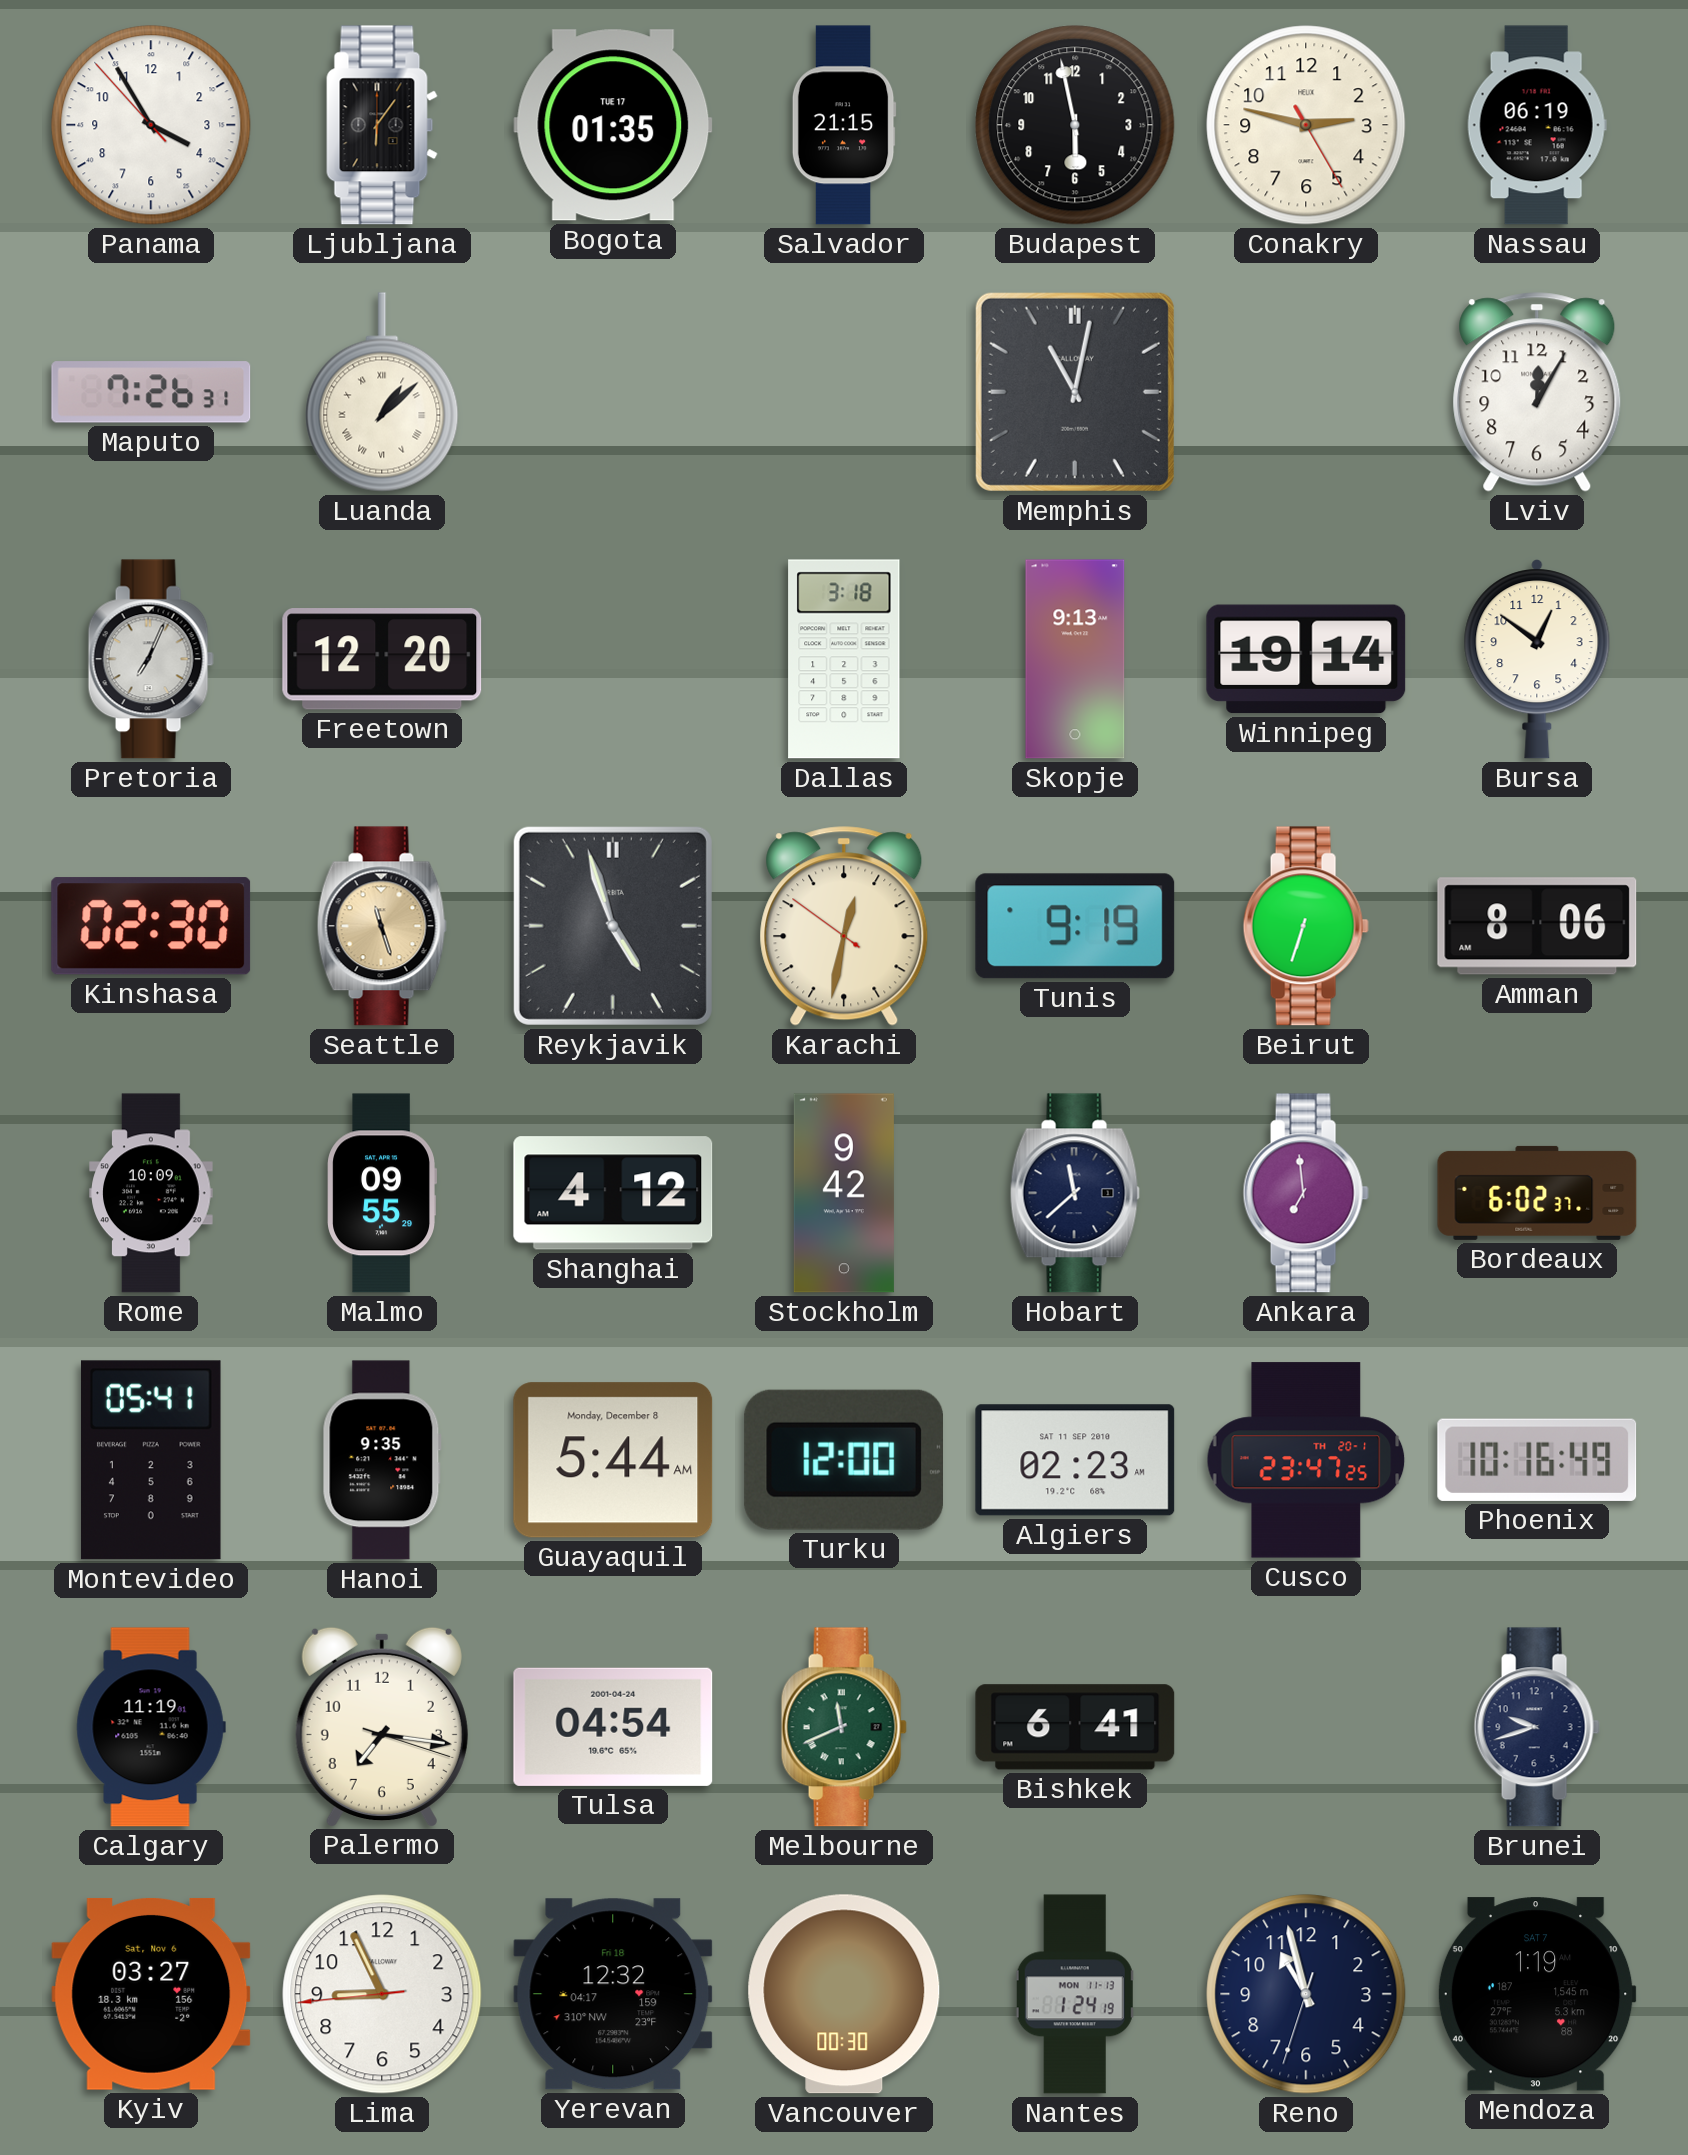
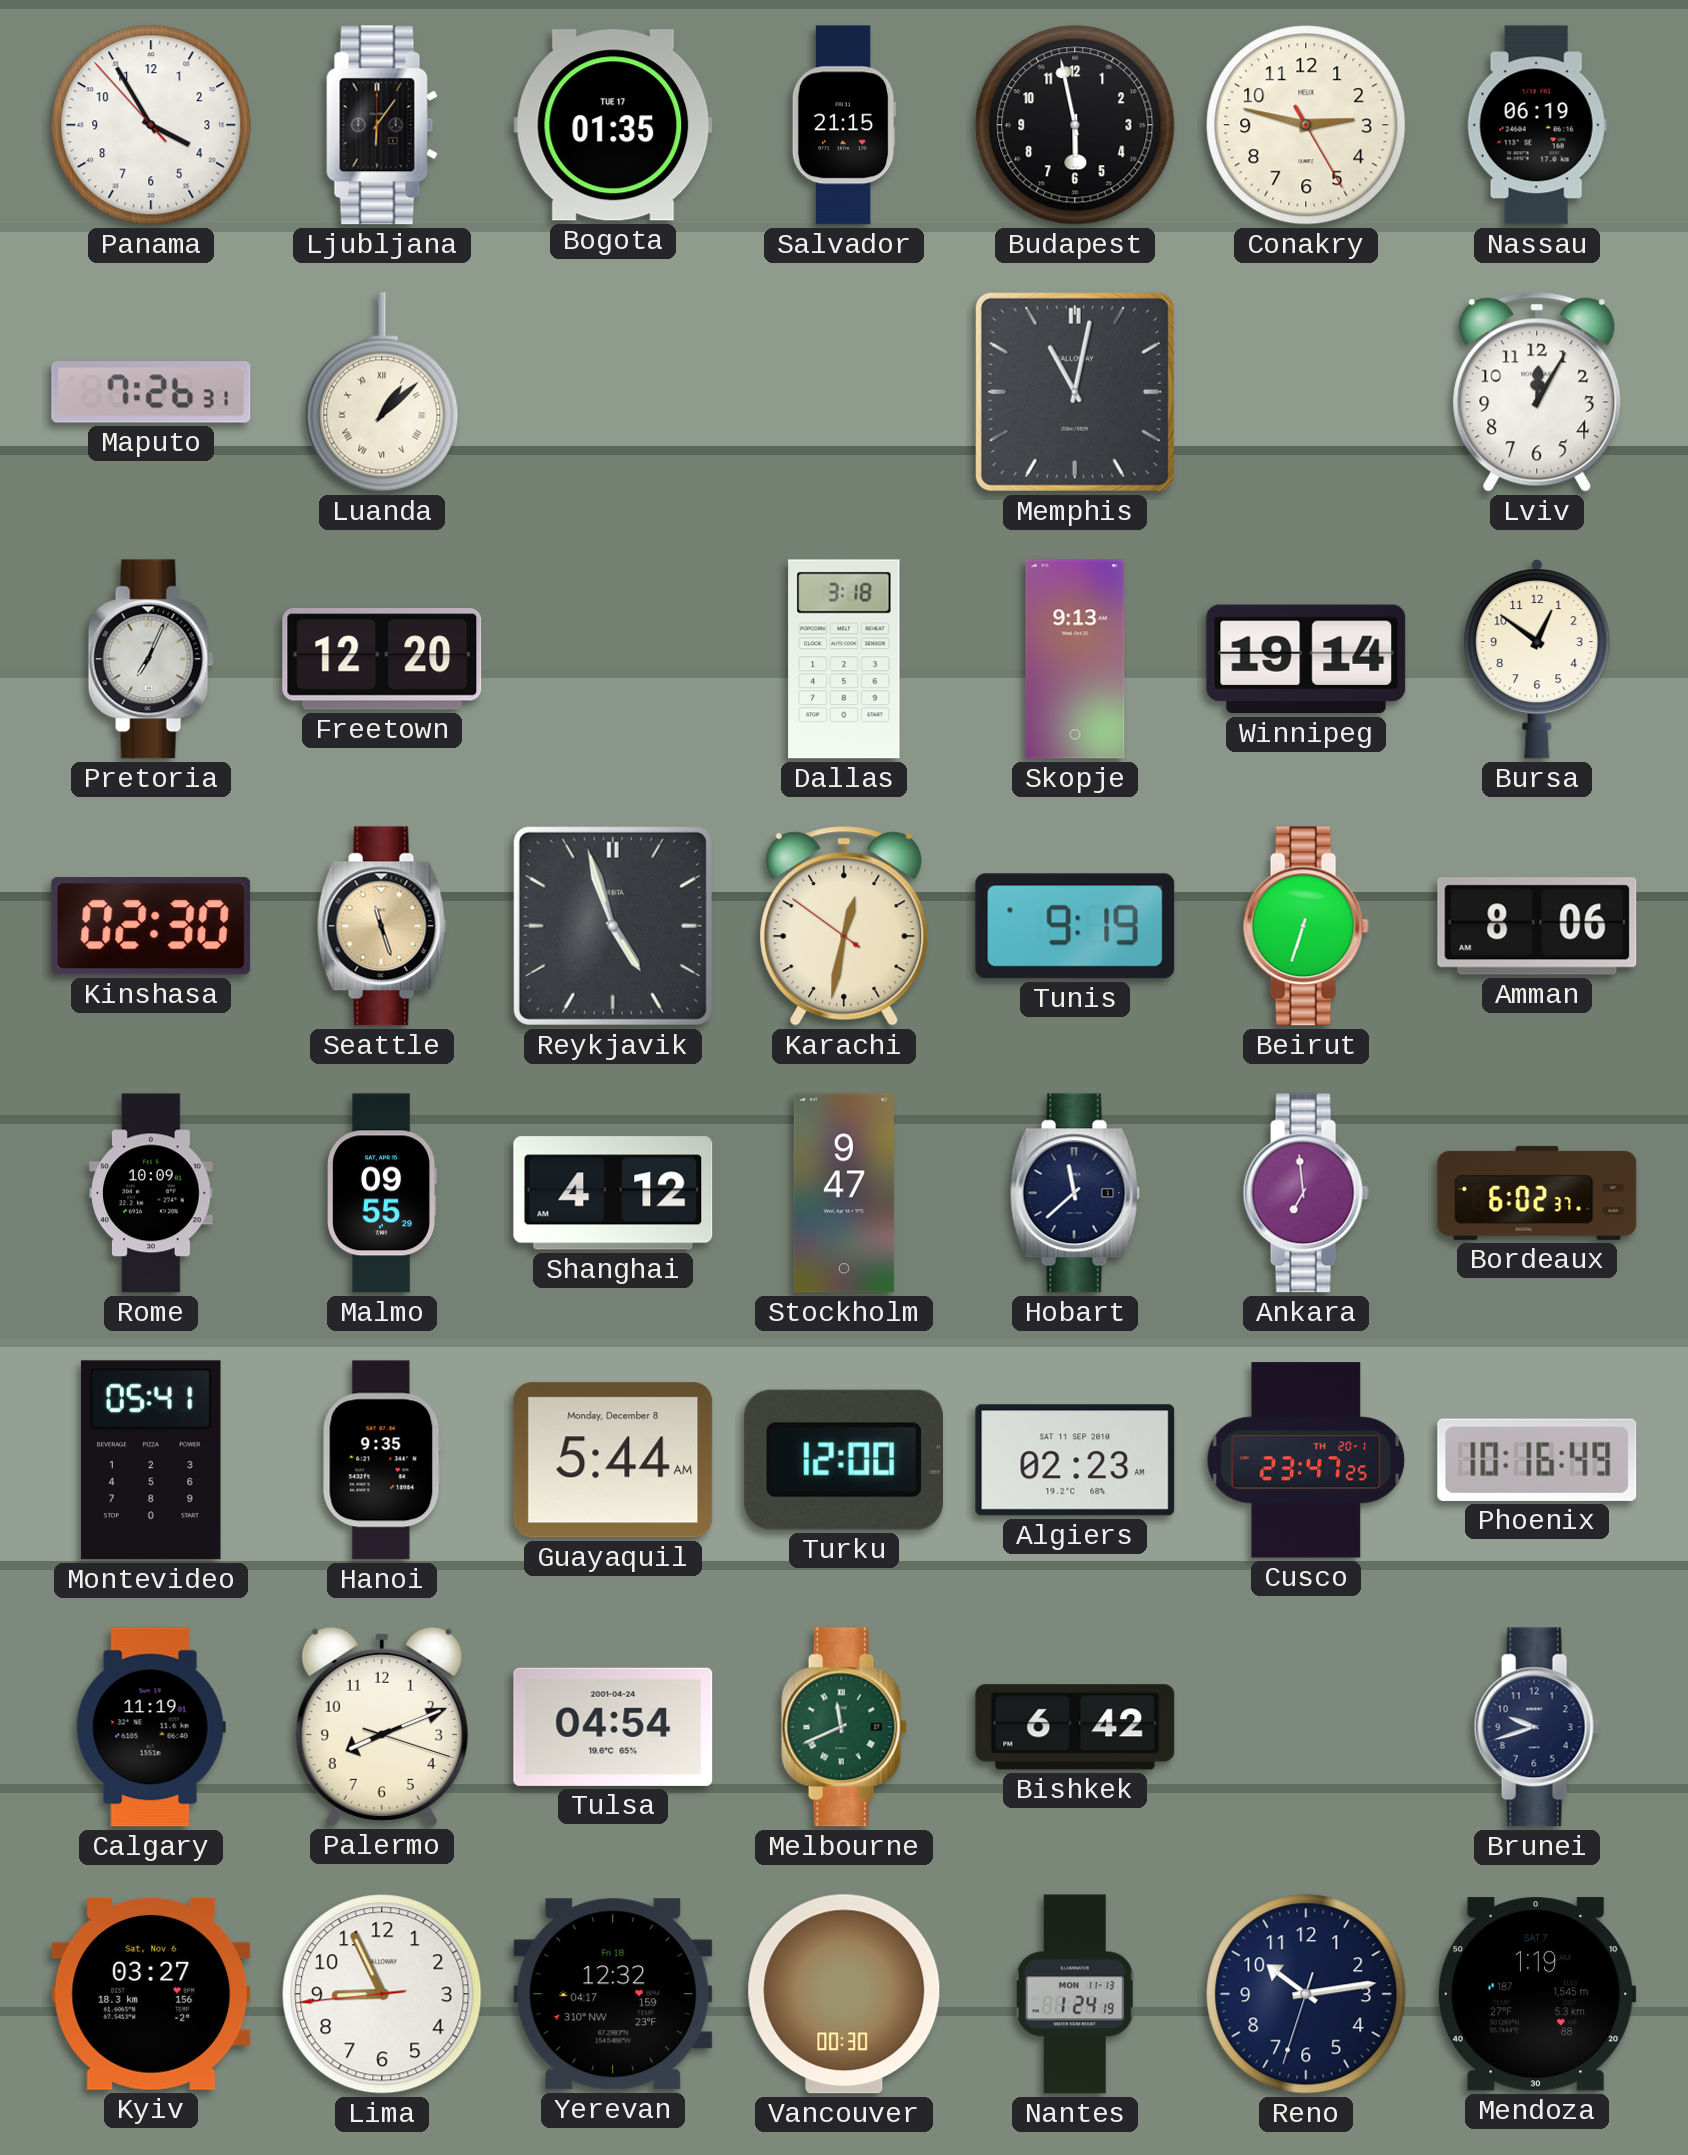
Stockholm: 9:42 -> 9:47
Palermo: 7:16 -> 8:11
Bishkek: 6:41 -> 6:42
Reno: 10:57 -> 10:13
